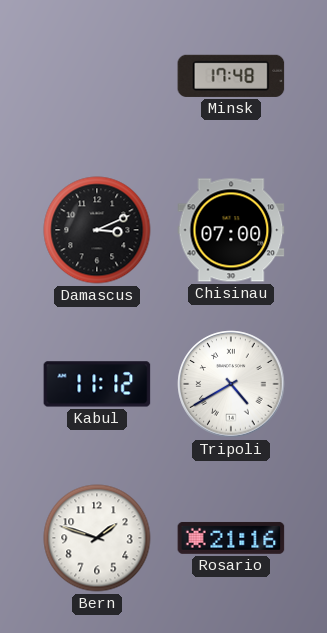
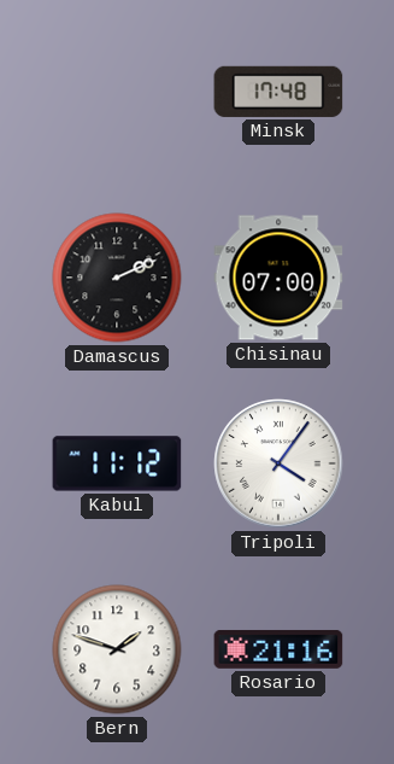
Damascus: 3:11 -> 2:11
Tripoli: 4:40 -> 4:06
